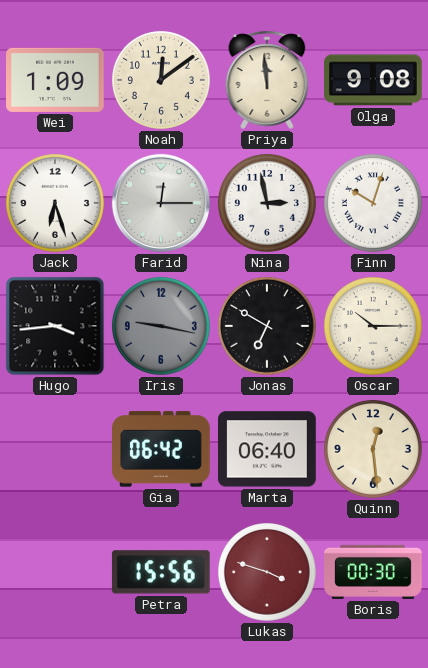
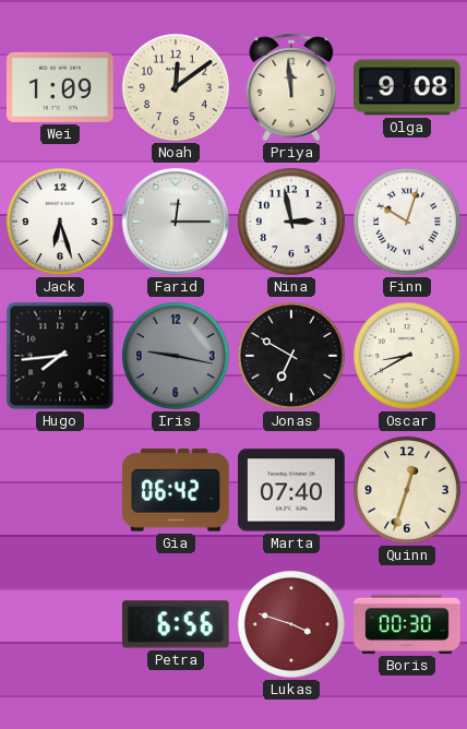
Hugo: 3:44 -> 7:44
Oscar: 10:15 -> 8:40
Marta: 06:40 -> 07:40
Quinn: 12:29 -> 12:33
Petra: 15:56 -> 6:56
